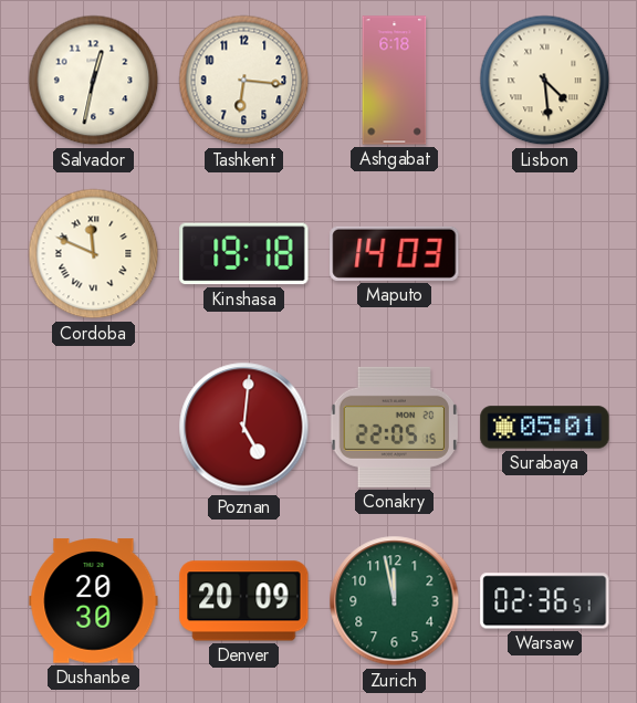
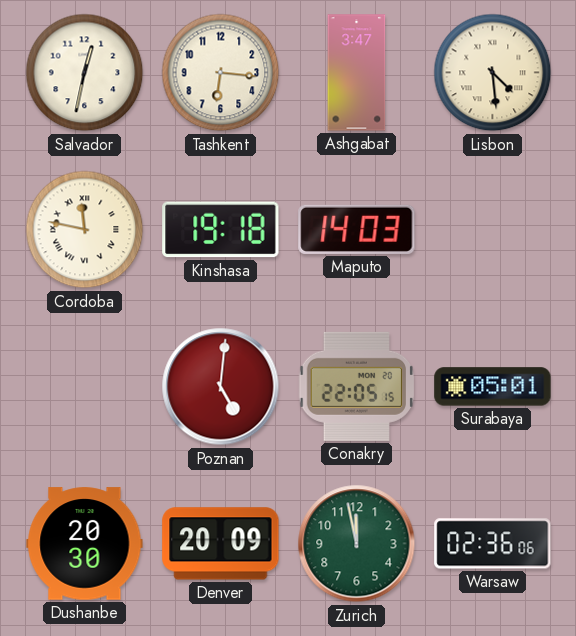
Ashgabat: 6:18 -> 3:47
Cordoba: 11:49 -> 11:47
Warsaw: 02:36:51 -> 02:36:06
